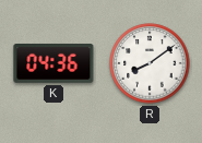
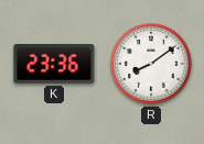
K: 04:36 -> 23:36
